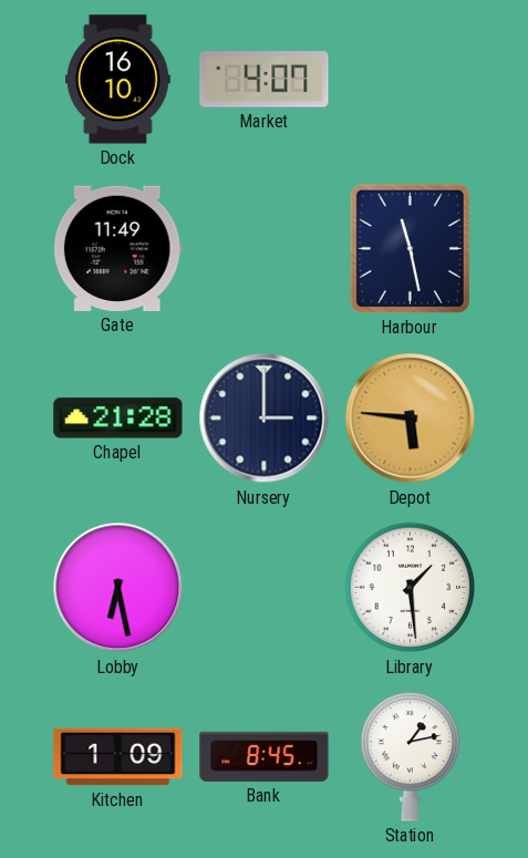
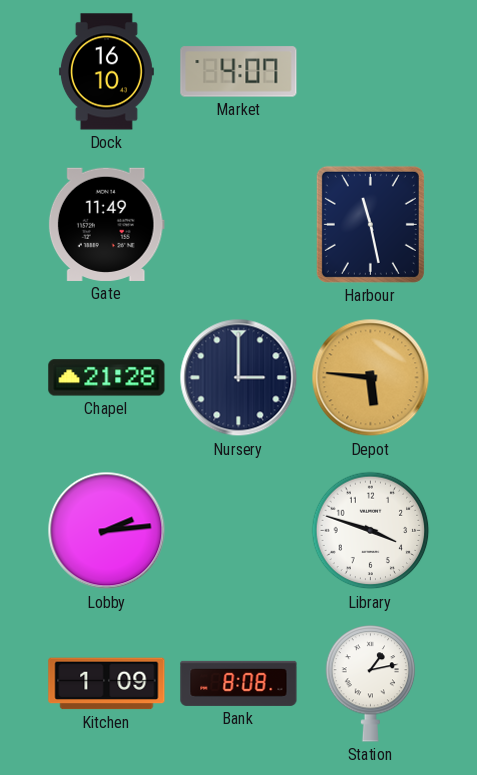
Lobby: 6:28 -> 2:14
Library: 1:29 -> 3:48
Bank: 8:45 -> 8:08
